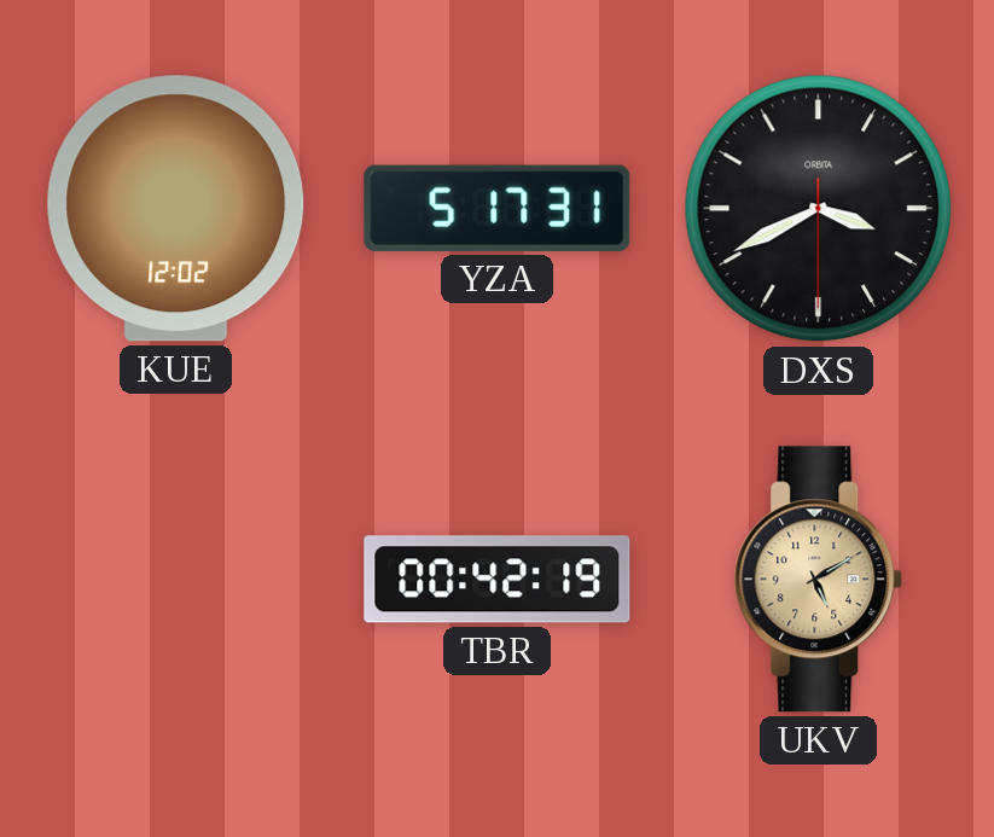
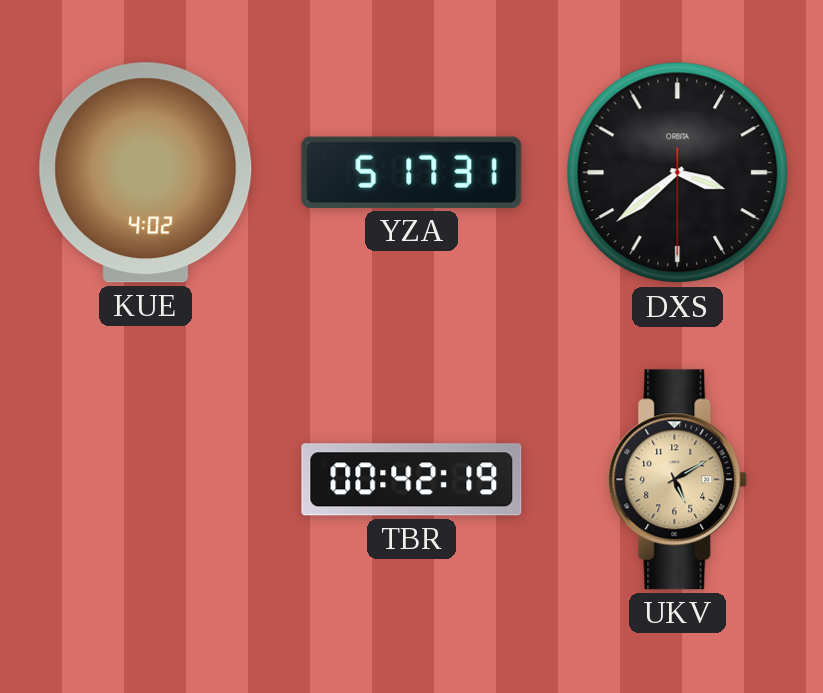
KUE: 12:02 -> 4:02
DXS: 3:40 -> 3:38
